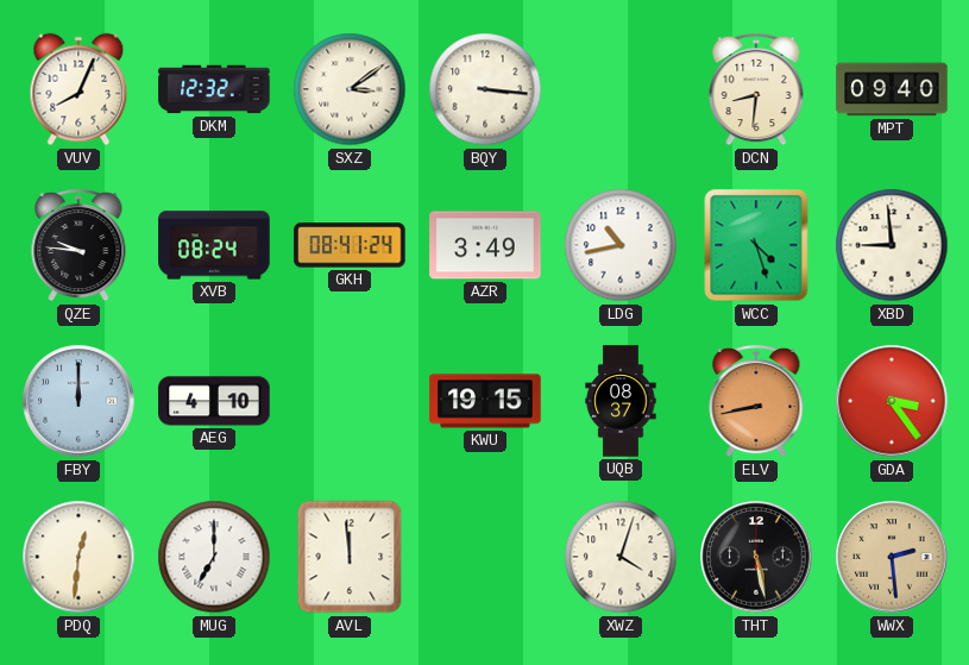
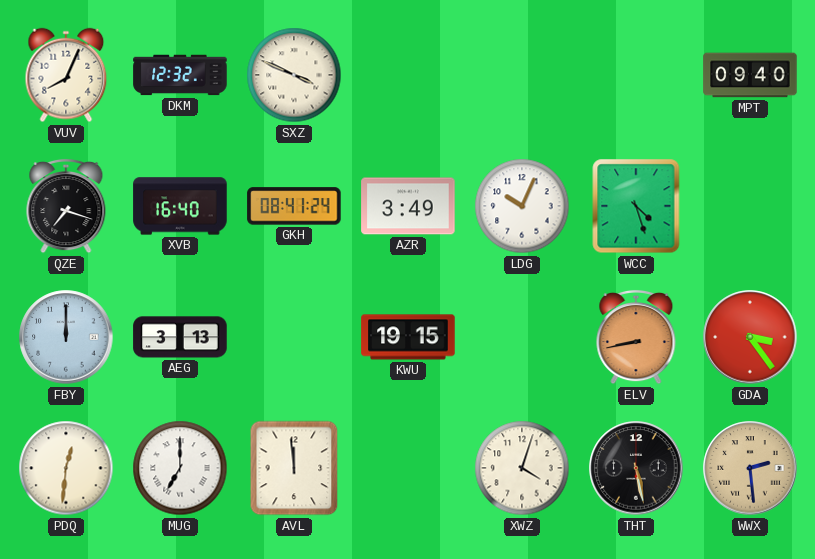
SXZ: 3:09 -> 3:49
BQY: 3:16 -> none
DCN: 8:31 -> none
QZE: 9:46 -> 7:18
XVB: 08:24 -> 16:40
LDG: 10:43 -> 10:04
XBD: 8:59 -> none
AEG: 4:10 -> 3:13
UQB: 08:37 -> none
